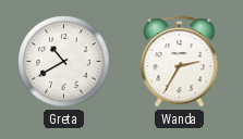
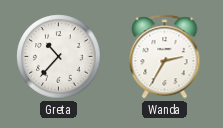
Greta: 10:40 -> 10:37
